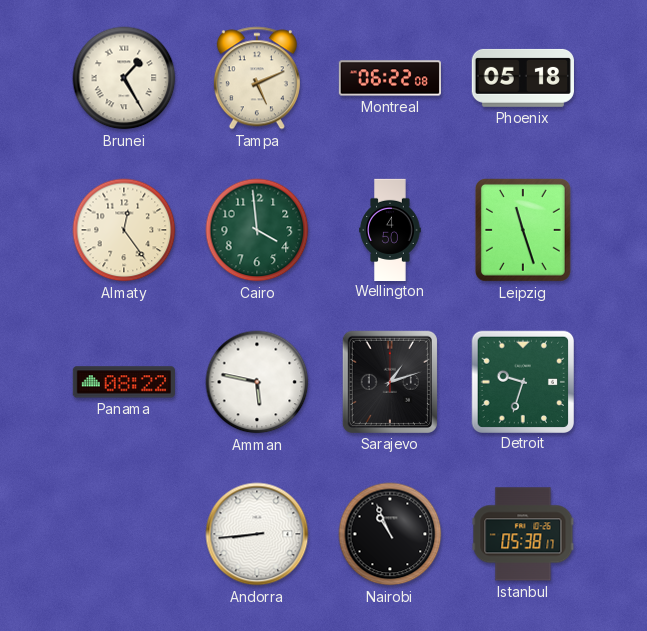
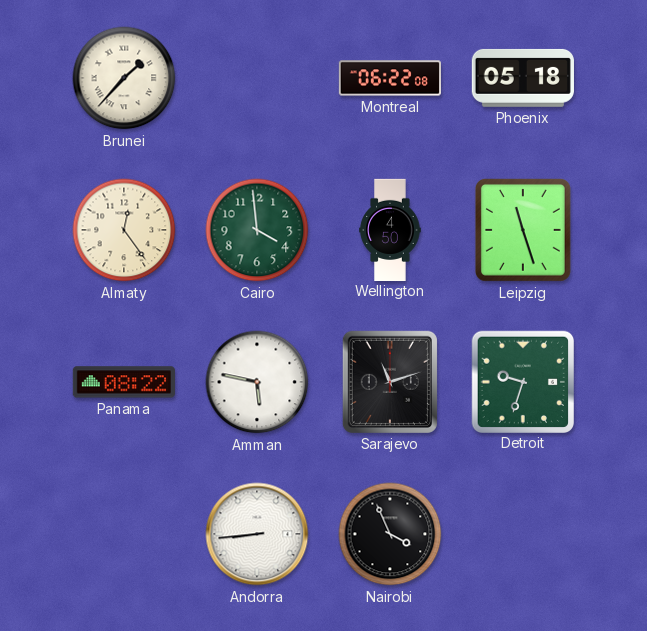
Brunei: 1:25 -> 1:37
Tampa: 5:11 -> none
Sarajevo: 1:12 -> 11:12
Nairobi: 10:56 -> 3:56
Istanbul: 05:38 -> none
